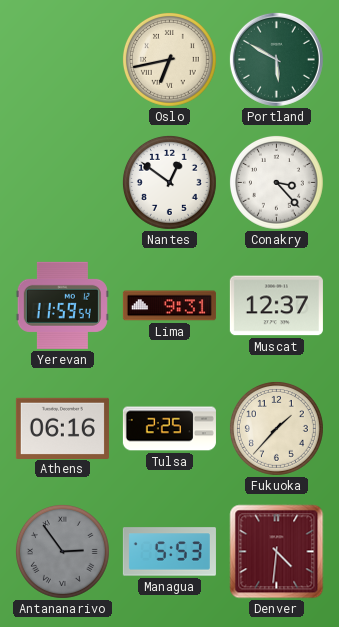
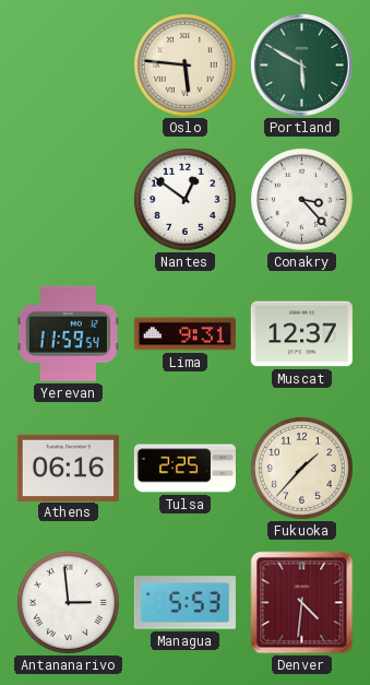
Oslo: 6:43 -> 5:46
Antananarivo: 2:54 -> 2:59
Antananarivo dial: grey -> white
